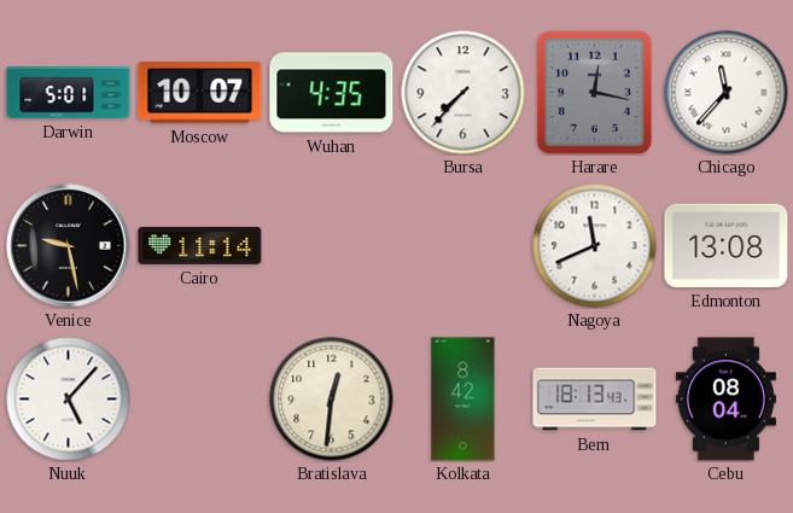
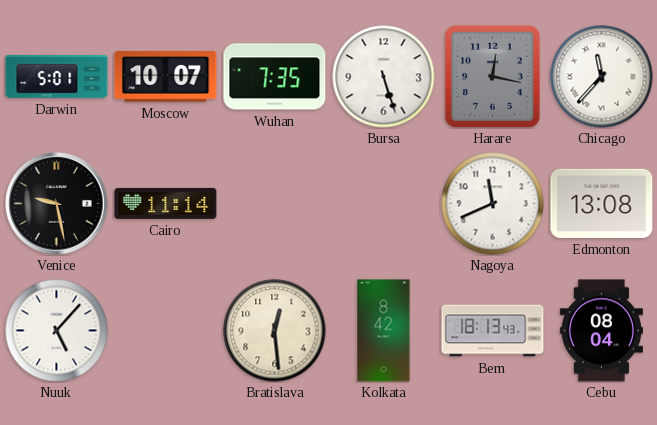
Wuhan: 4:35 -> 7:35
Bursa: 7:37 -> 5:27
Bratislava: 12:31 -> 12:29
